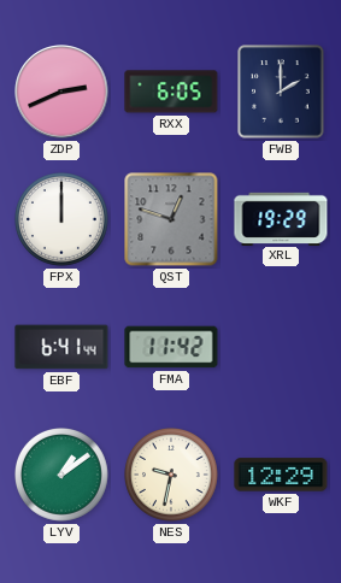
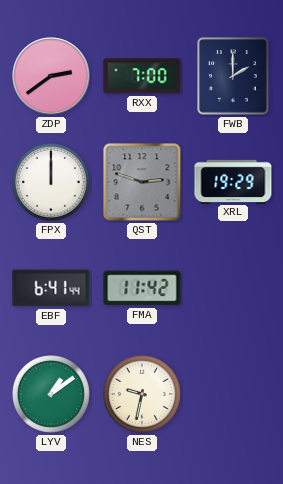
ZDP: 2:41 -> 2:39
RXX: 6:05 -> 7:00
QST: 12:48 -> 2:48
WKF: 12:29 -> none
